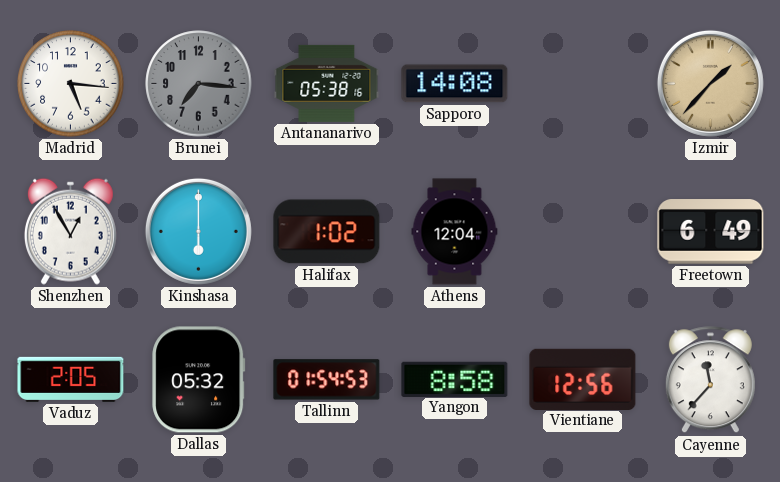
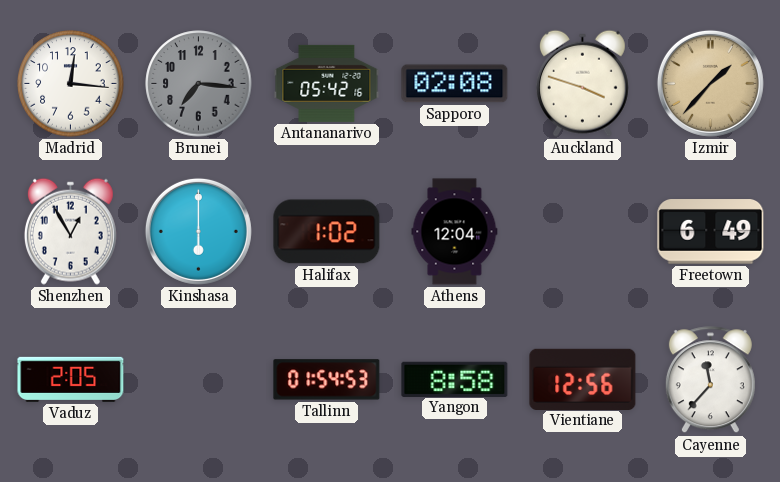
Madrid: 5:16 -> 12:16
Antananarivo: 05:38 -> 05:42
Sapporo: 14:08 -> 02:08
Auckland: none -> 3:48
Dallas: 05:32 -> none
